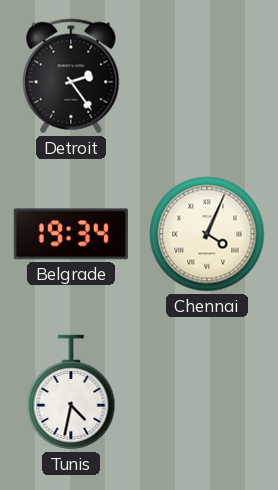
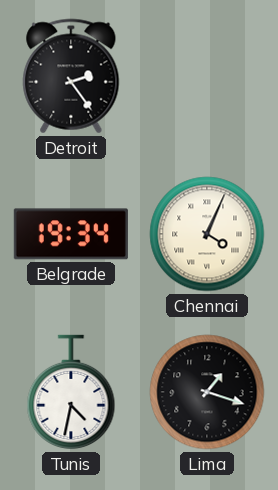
Lima: none -> 1:18
